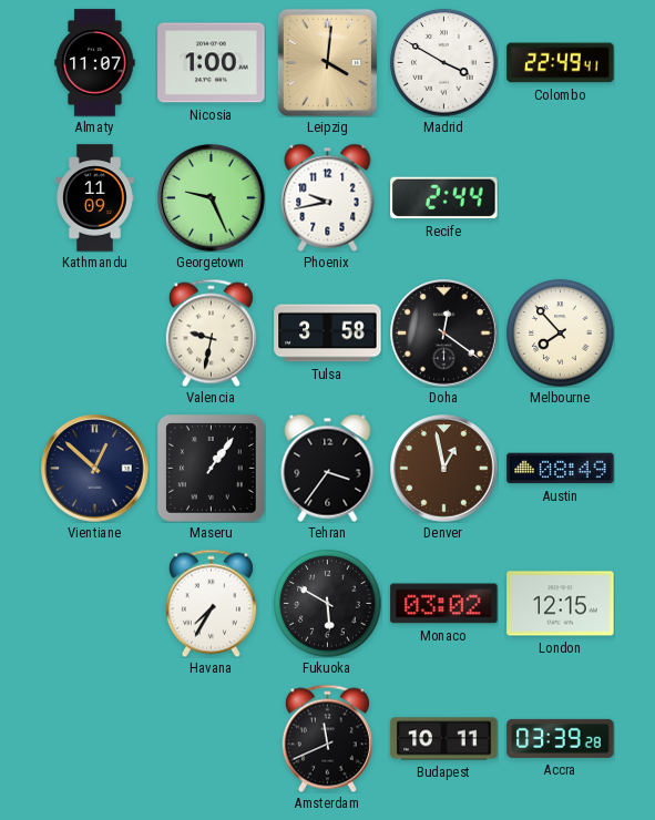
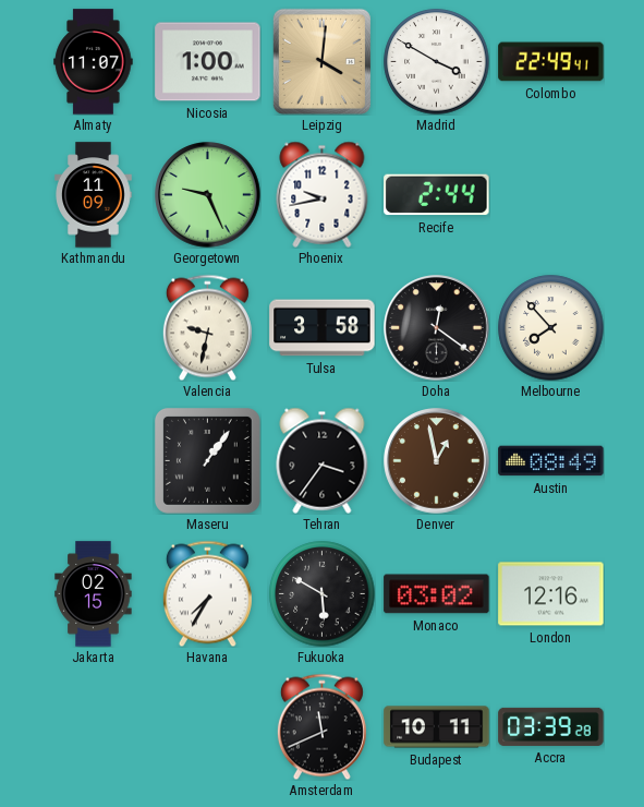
Vientiane: 12:52 -> none
Jakarta: none -> 02:15
London: 12:15 -> 12:16
